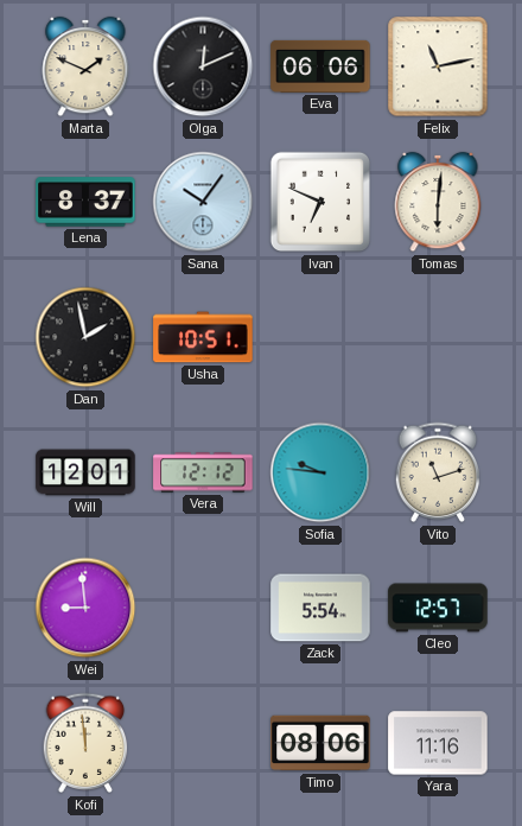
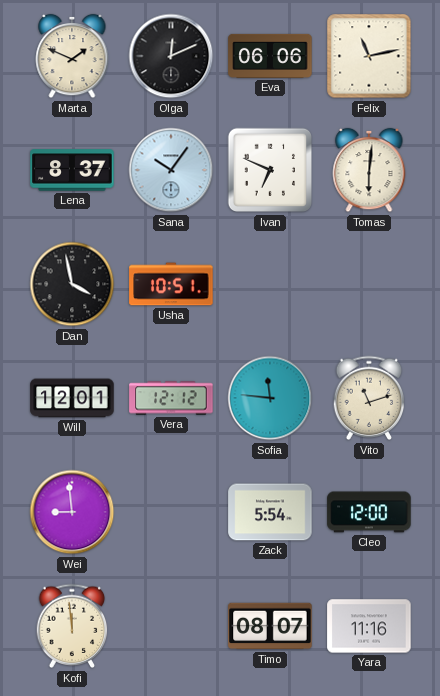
Dan: 1:58 -> 3:58
Sofia: 9:46 -> 11:46
Cleo: 12:57 -> 12:00
Timo: 08:06 -> 08:07
